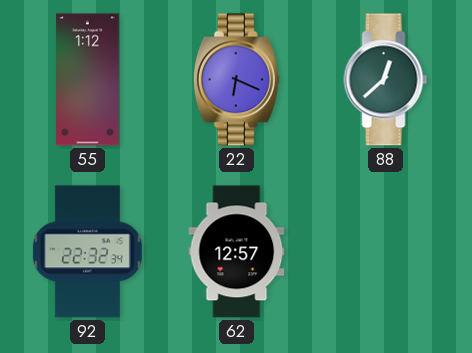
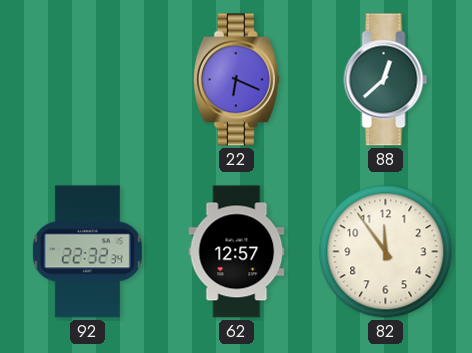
55: 1:12 -> none
82: none -> 11:54
